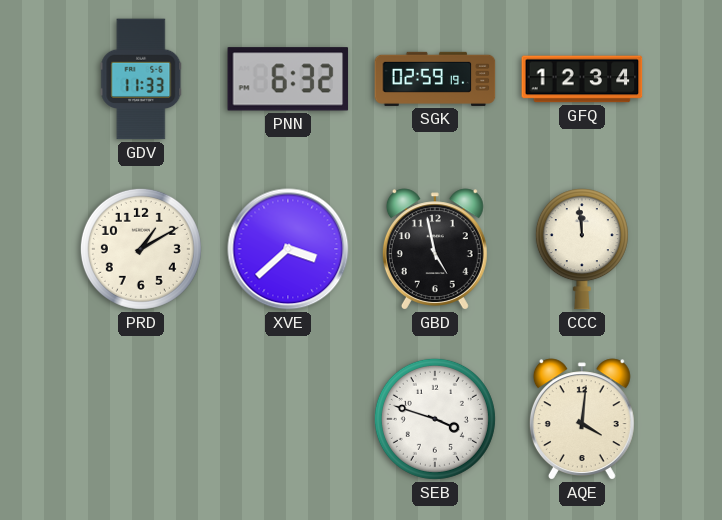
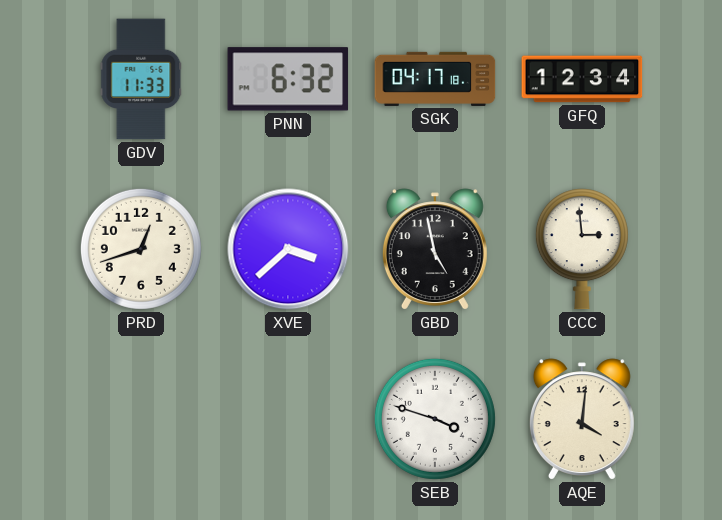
SGK: 02:59 -> 04:17
PRD: 1:10 -> 12:42
CCC: 11:59 -> 2:59
